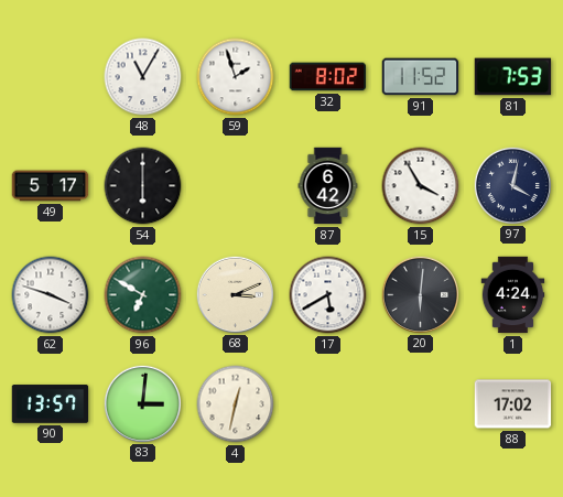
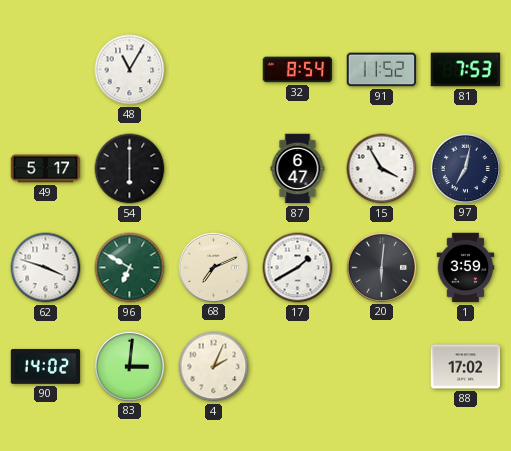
59: 1:57 -> none
32: 8:02 -> 8:54
87: 6:42 -> 6:47
97: 4:02 -> 7:02
68: 3:11 -> 7:11
17: 5:40 -> 1:40
1: 4:24 -> 3:59
90: 13:57 -> 14:02
4: 12:32 -> 2:04
